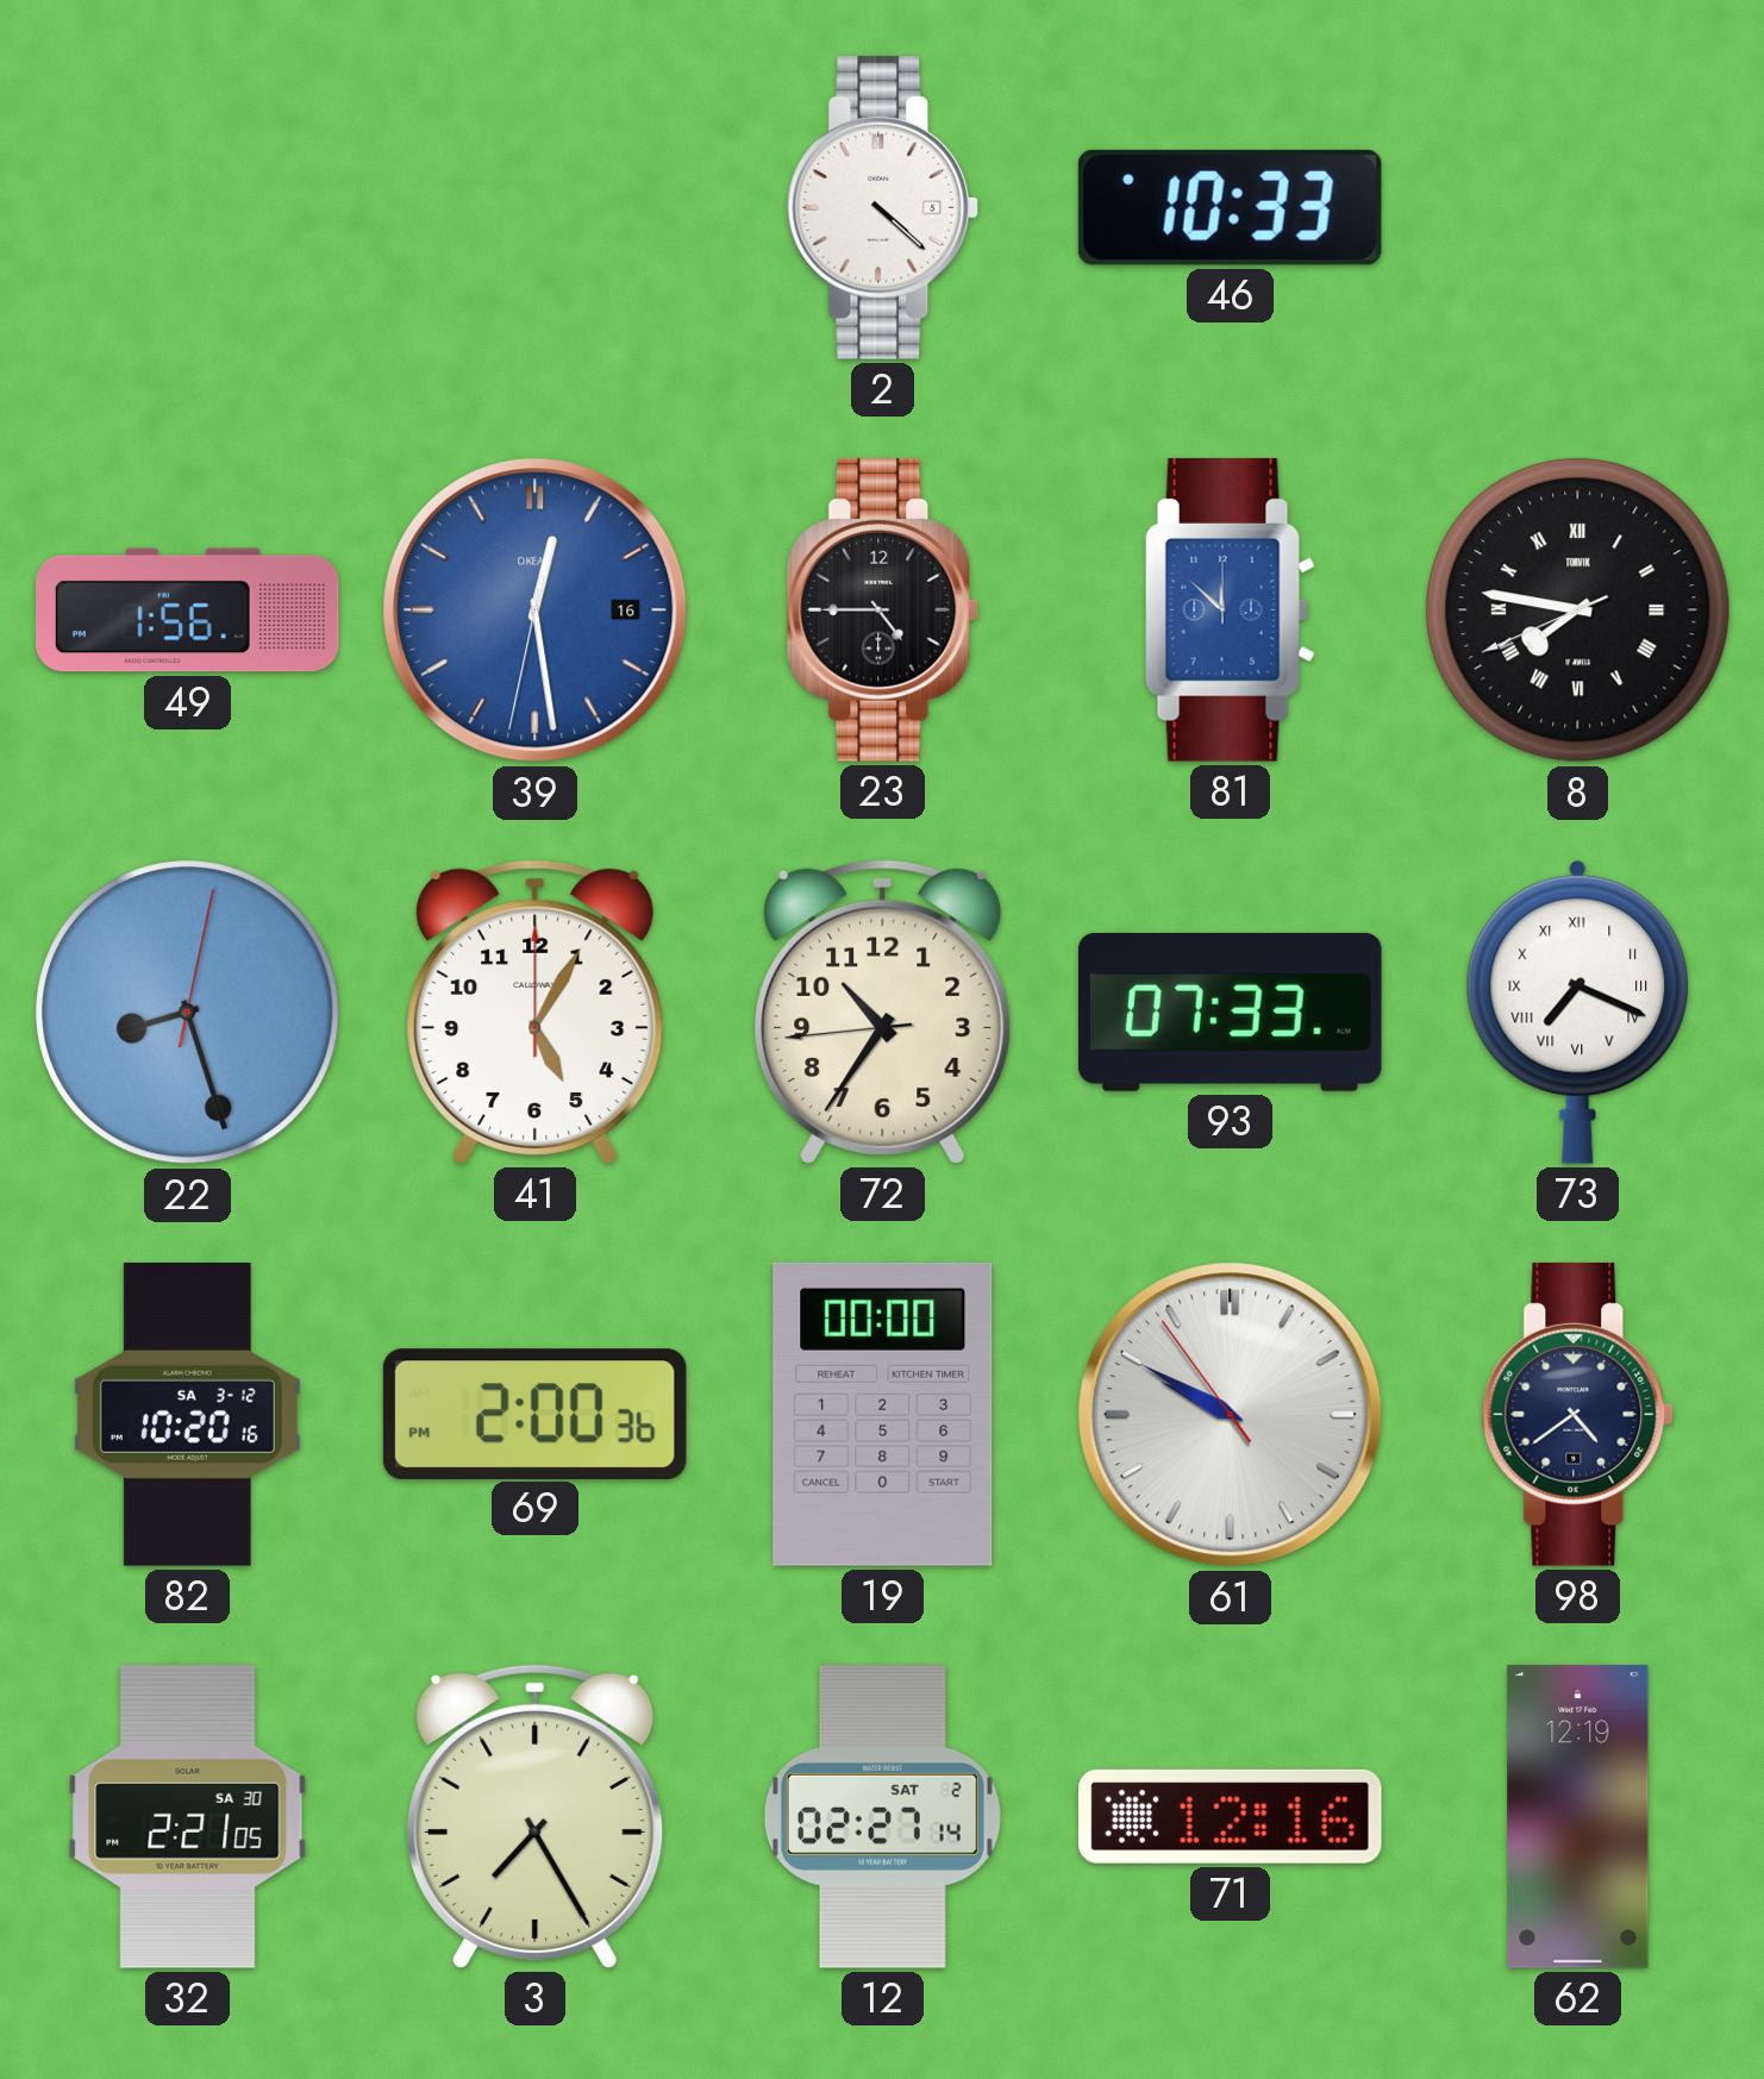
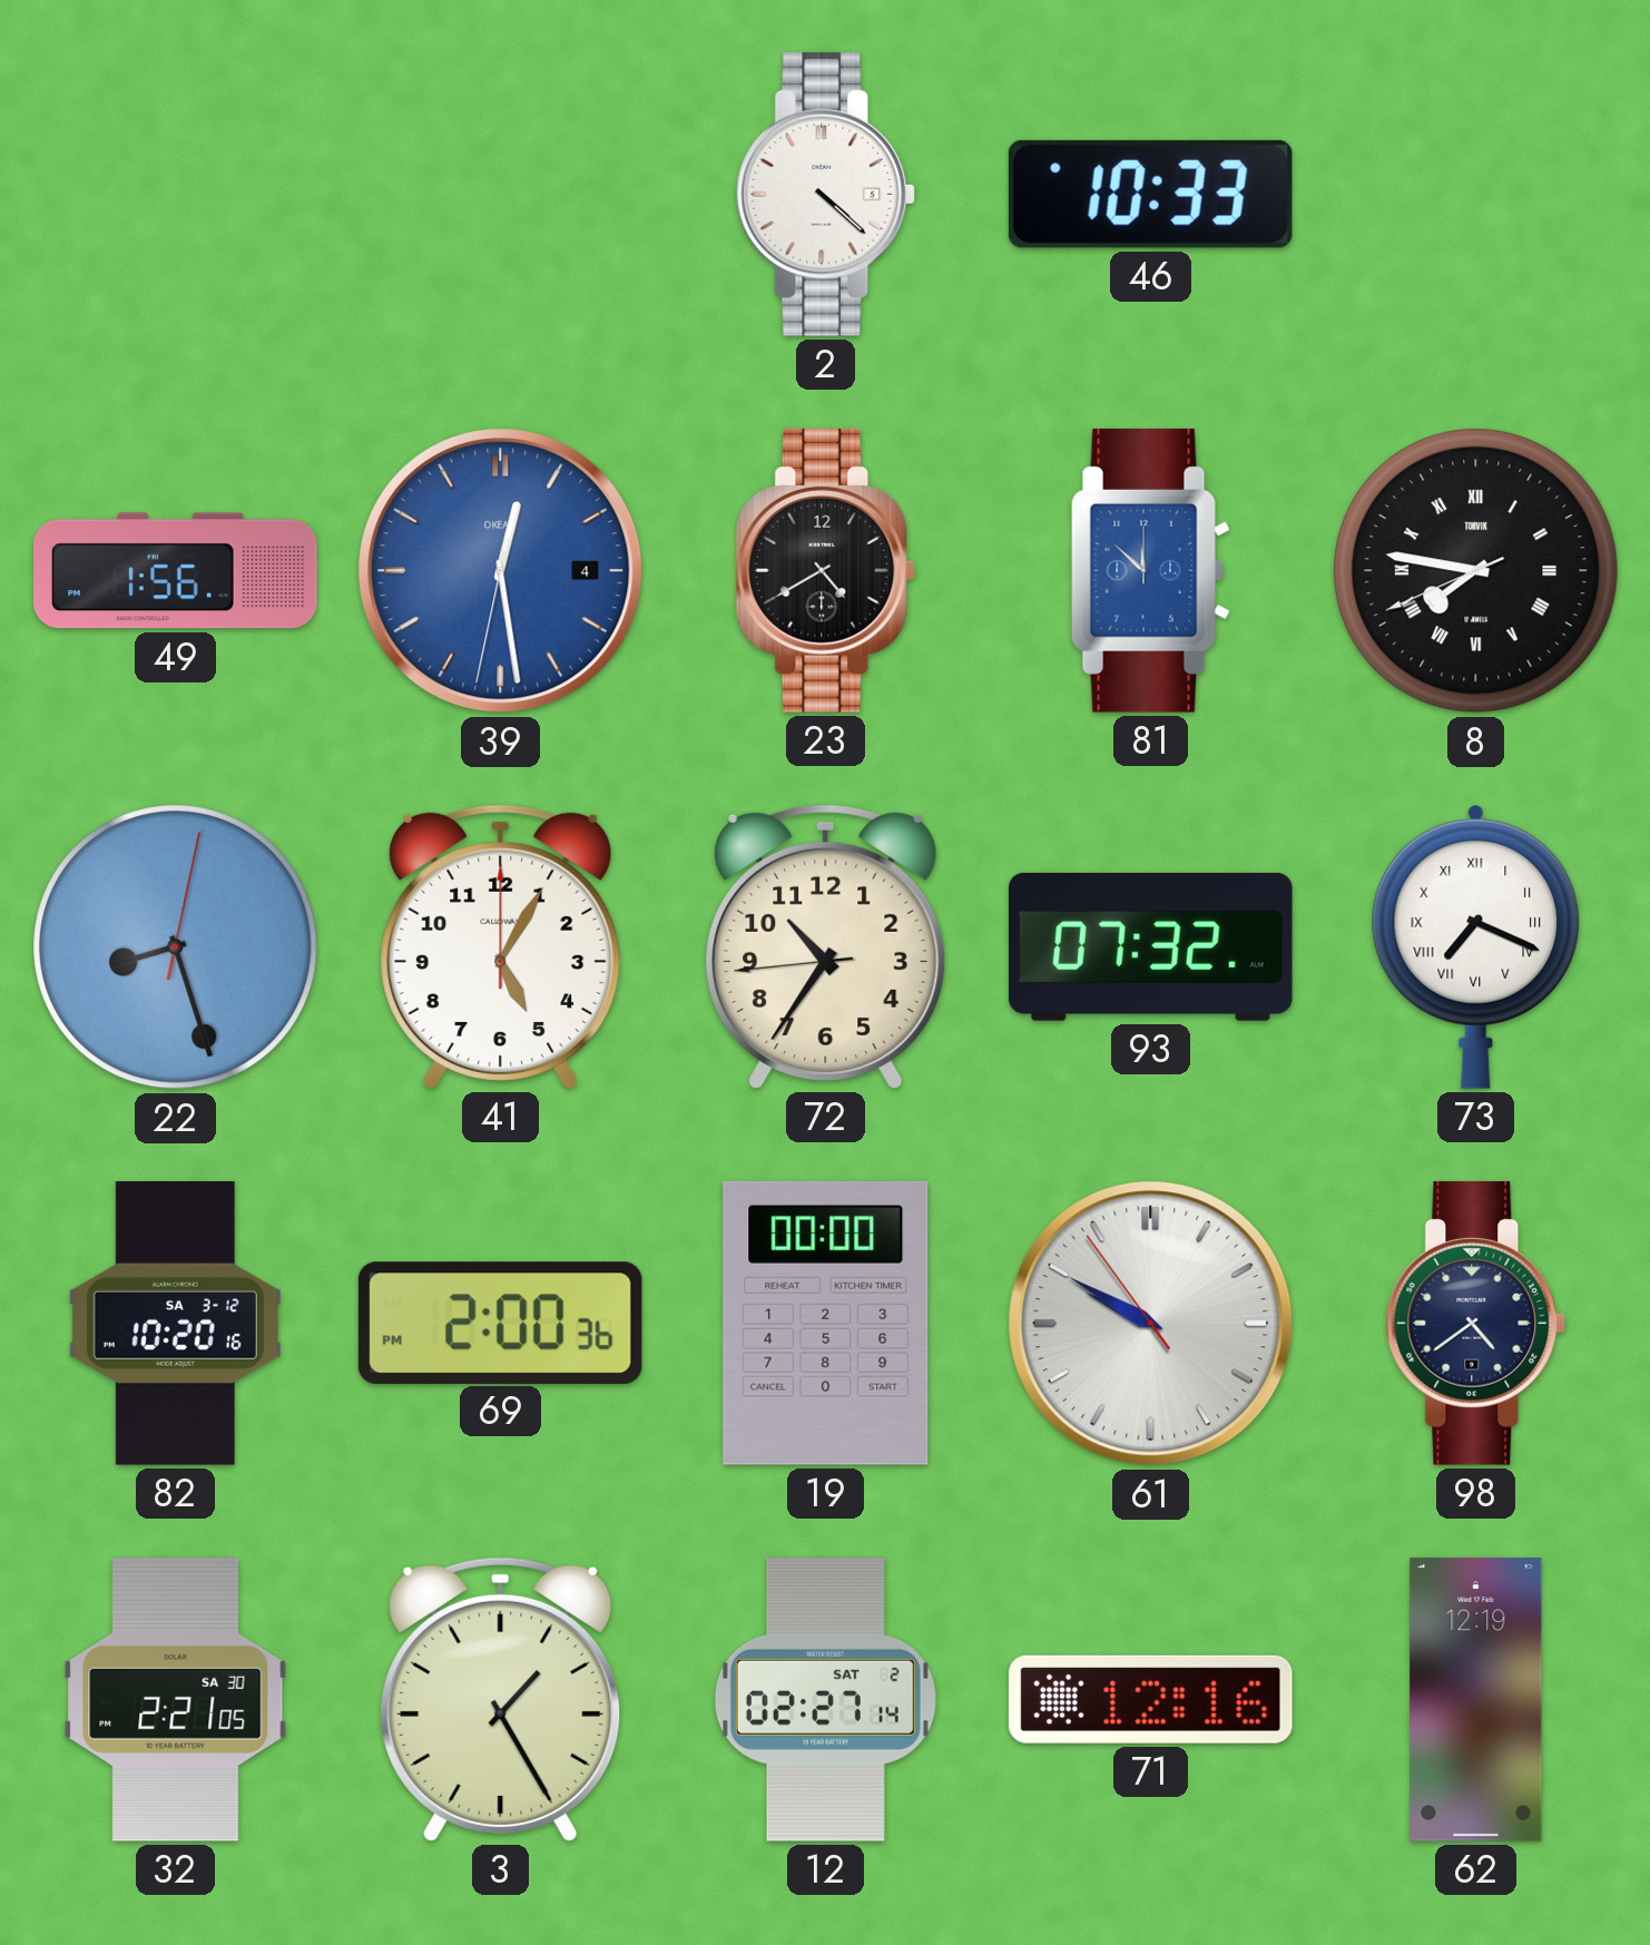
39 date: 16 -> 4
23: 4:45 -> 4:40
93: 07:33 -> 07:32
3: 7:25 -> 1:25
